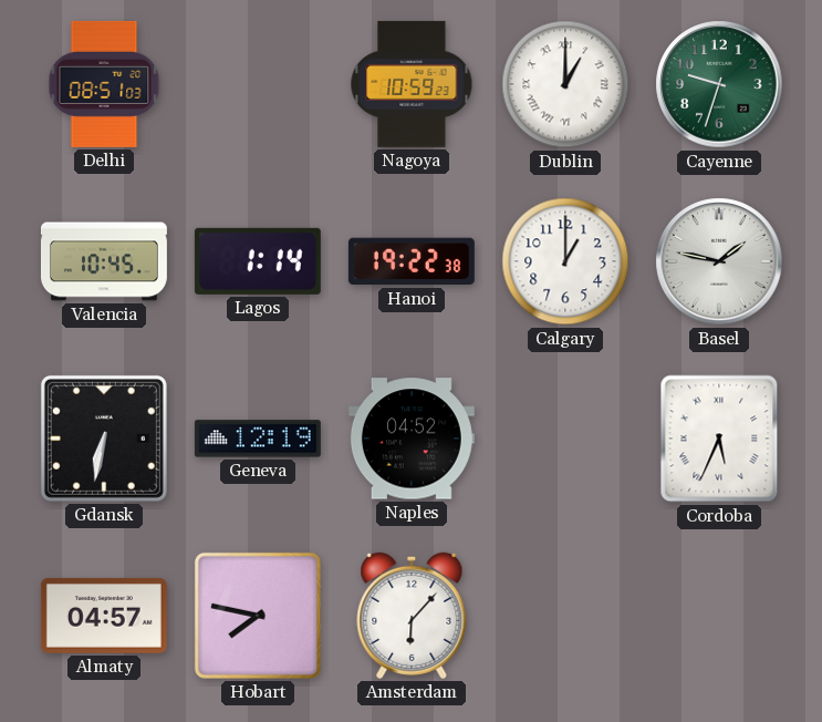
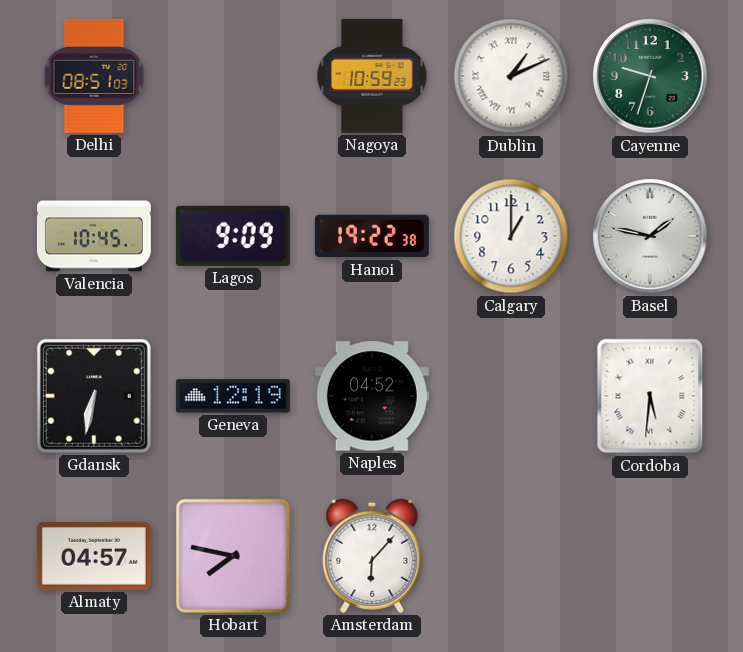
Dublin: 1:00 -> 1:11
Lagos: 1:14 -> 9:09
Cordoba: 5:34 -> 5:31
